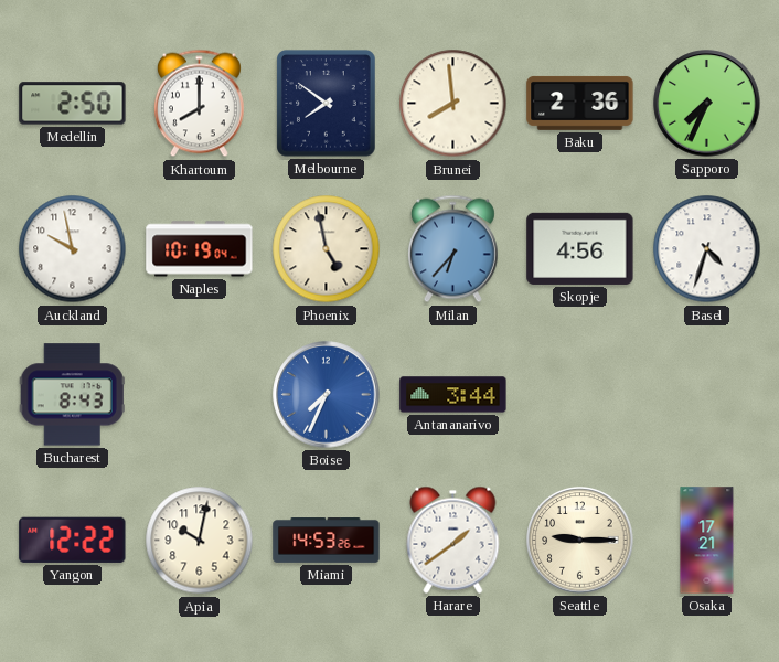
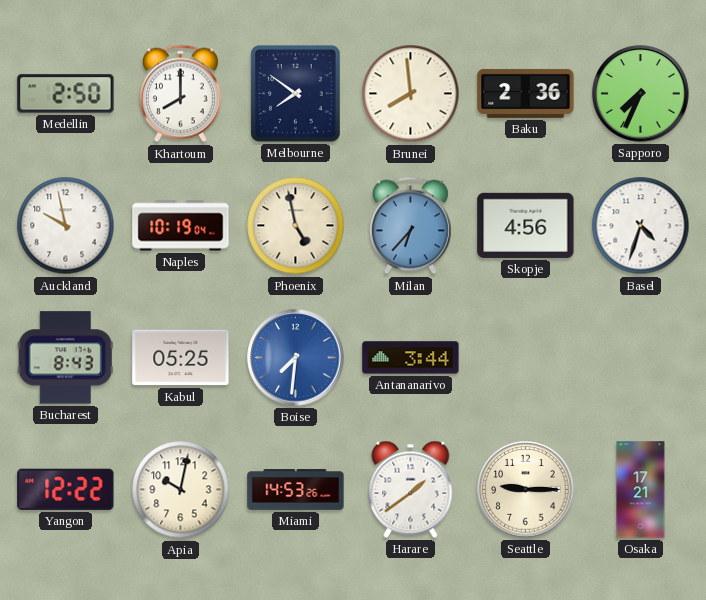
Kabul: none -> 05:25
Boise: 7:34 -> 7:31
